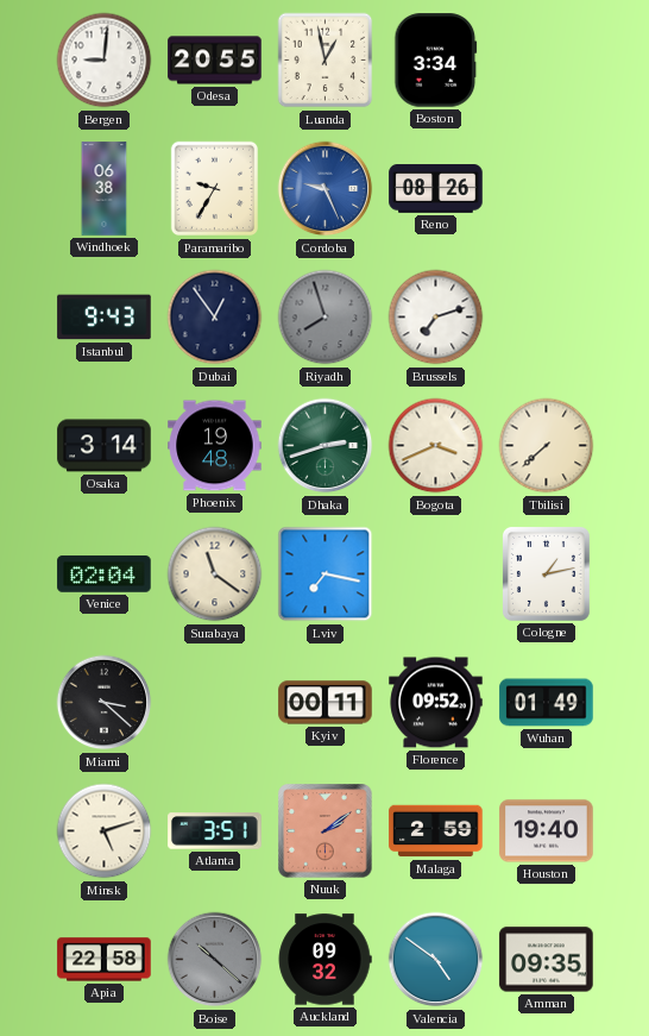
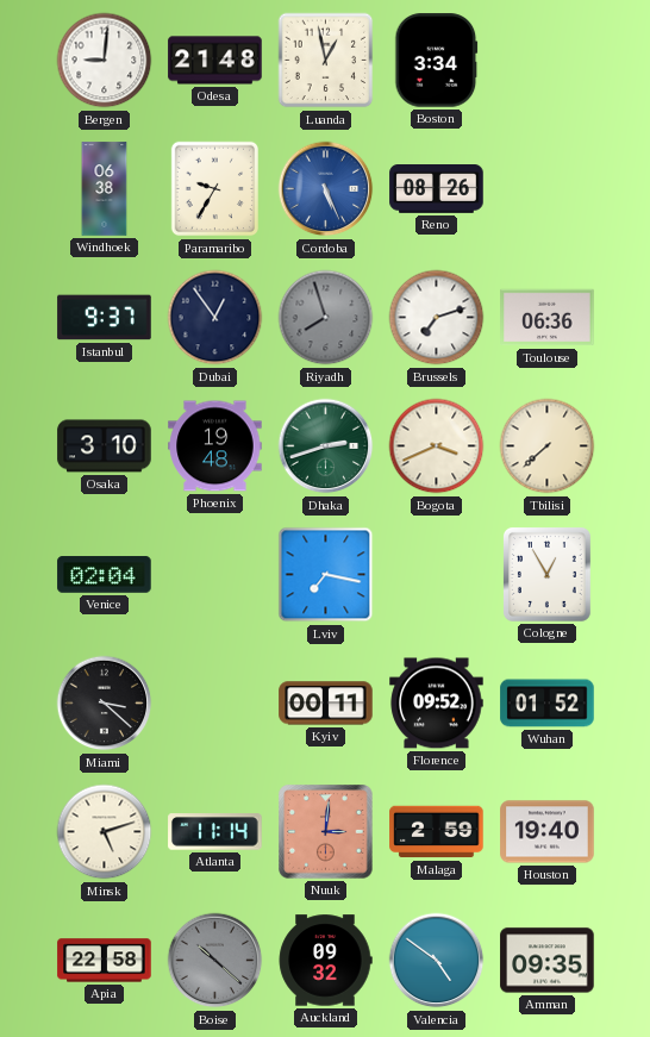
Odesa: 20:55 -> 21:48
Cordoba: 9:26 -> 5:26
Istanbul: 9:43 -> 9:37
Toulouse: none -> 06:36
Osaka: 3:14 -> 3:10
Surabaya: 11:21 -> none
Cologne: 1:13 -> 12:55
Wuhan: 01:49 -> 01:52
Atlanta: 3:51 -> 11:14
Nuuk: 2:09 -> 3:01
